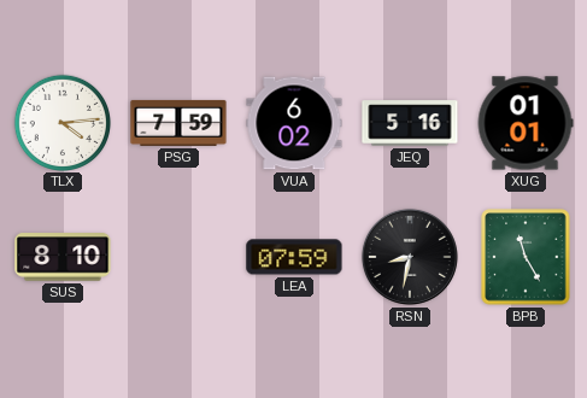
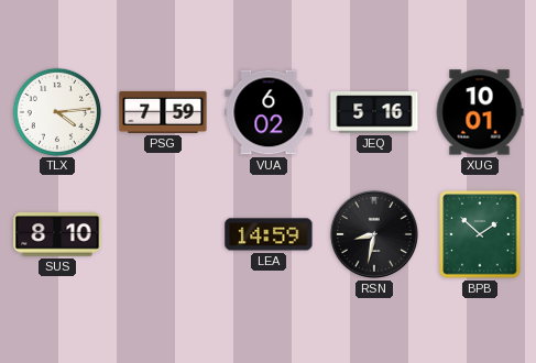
XUG: 01:01 -> 10:01
LEA: 07:59 -> 14:59
BPB: 11:25 -> 1:52
